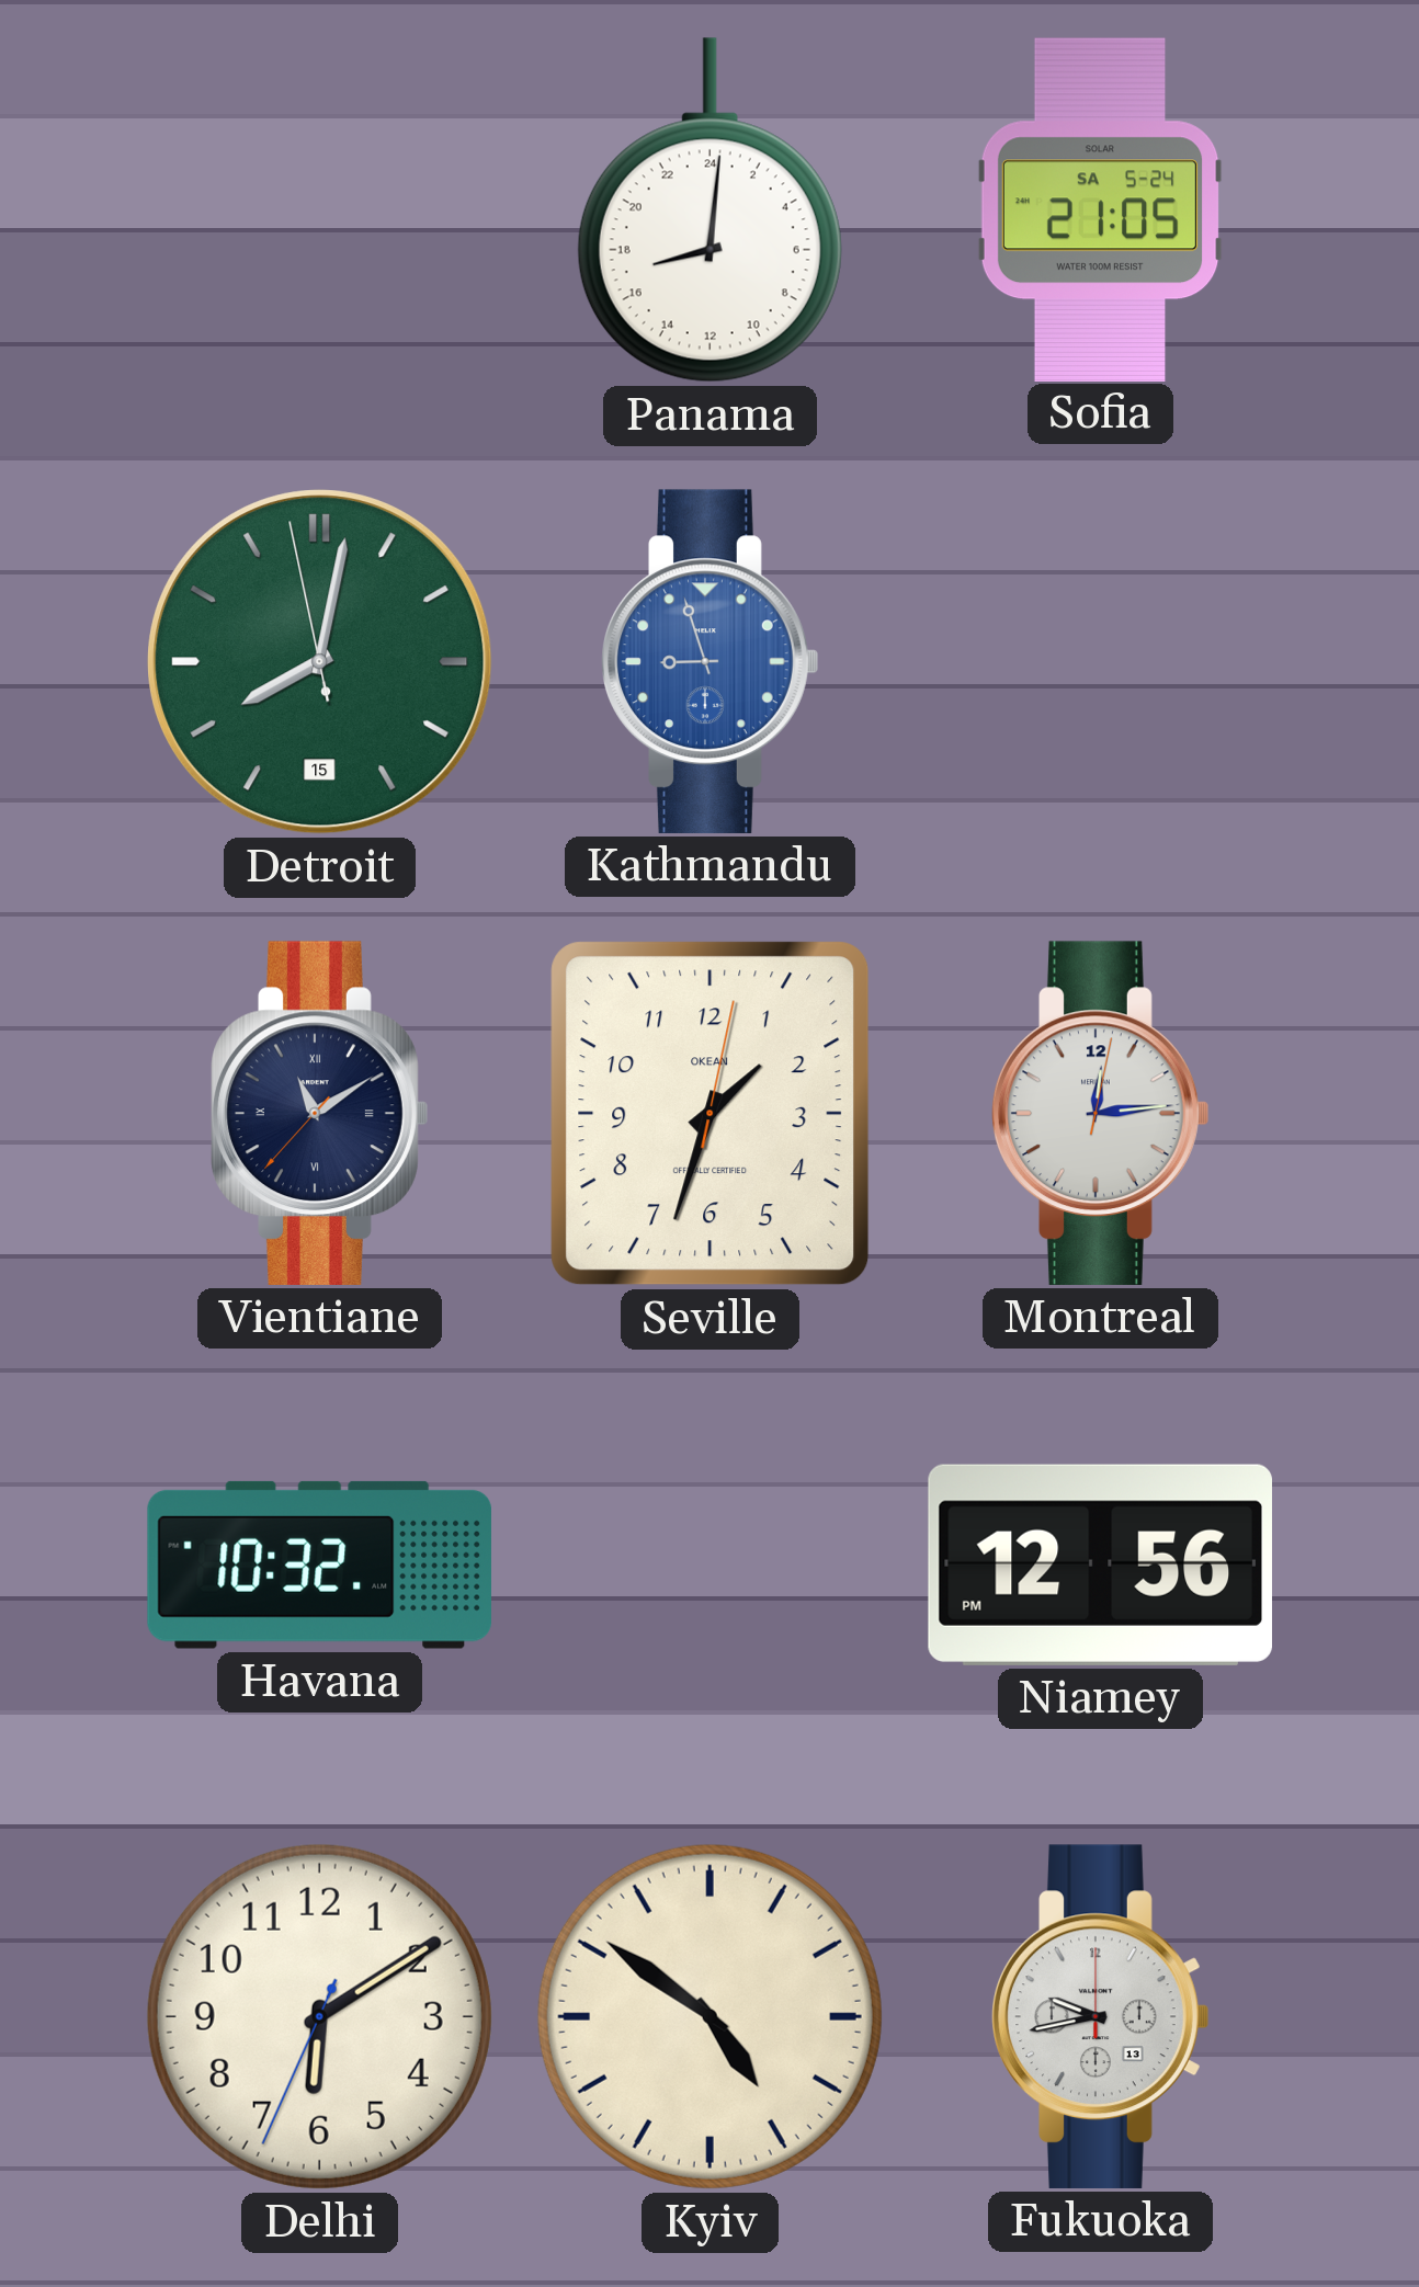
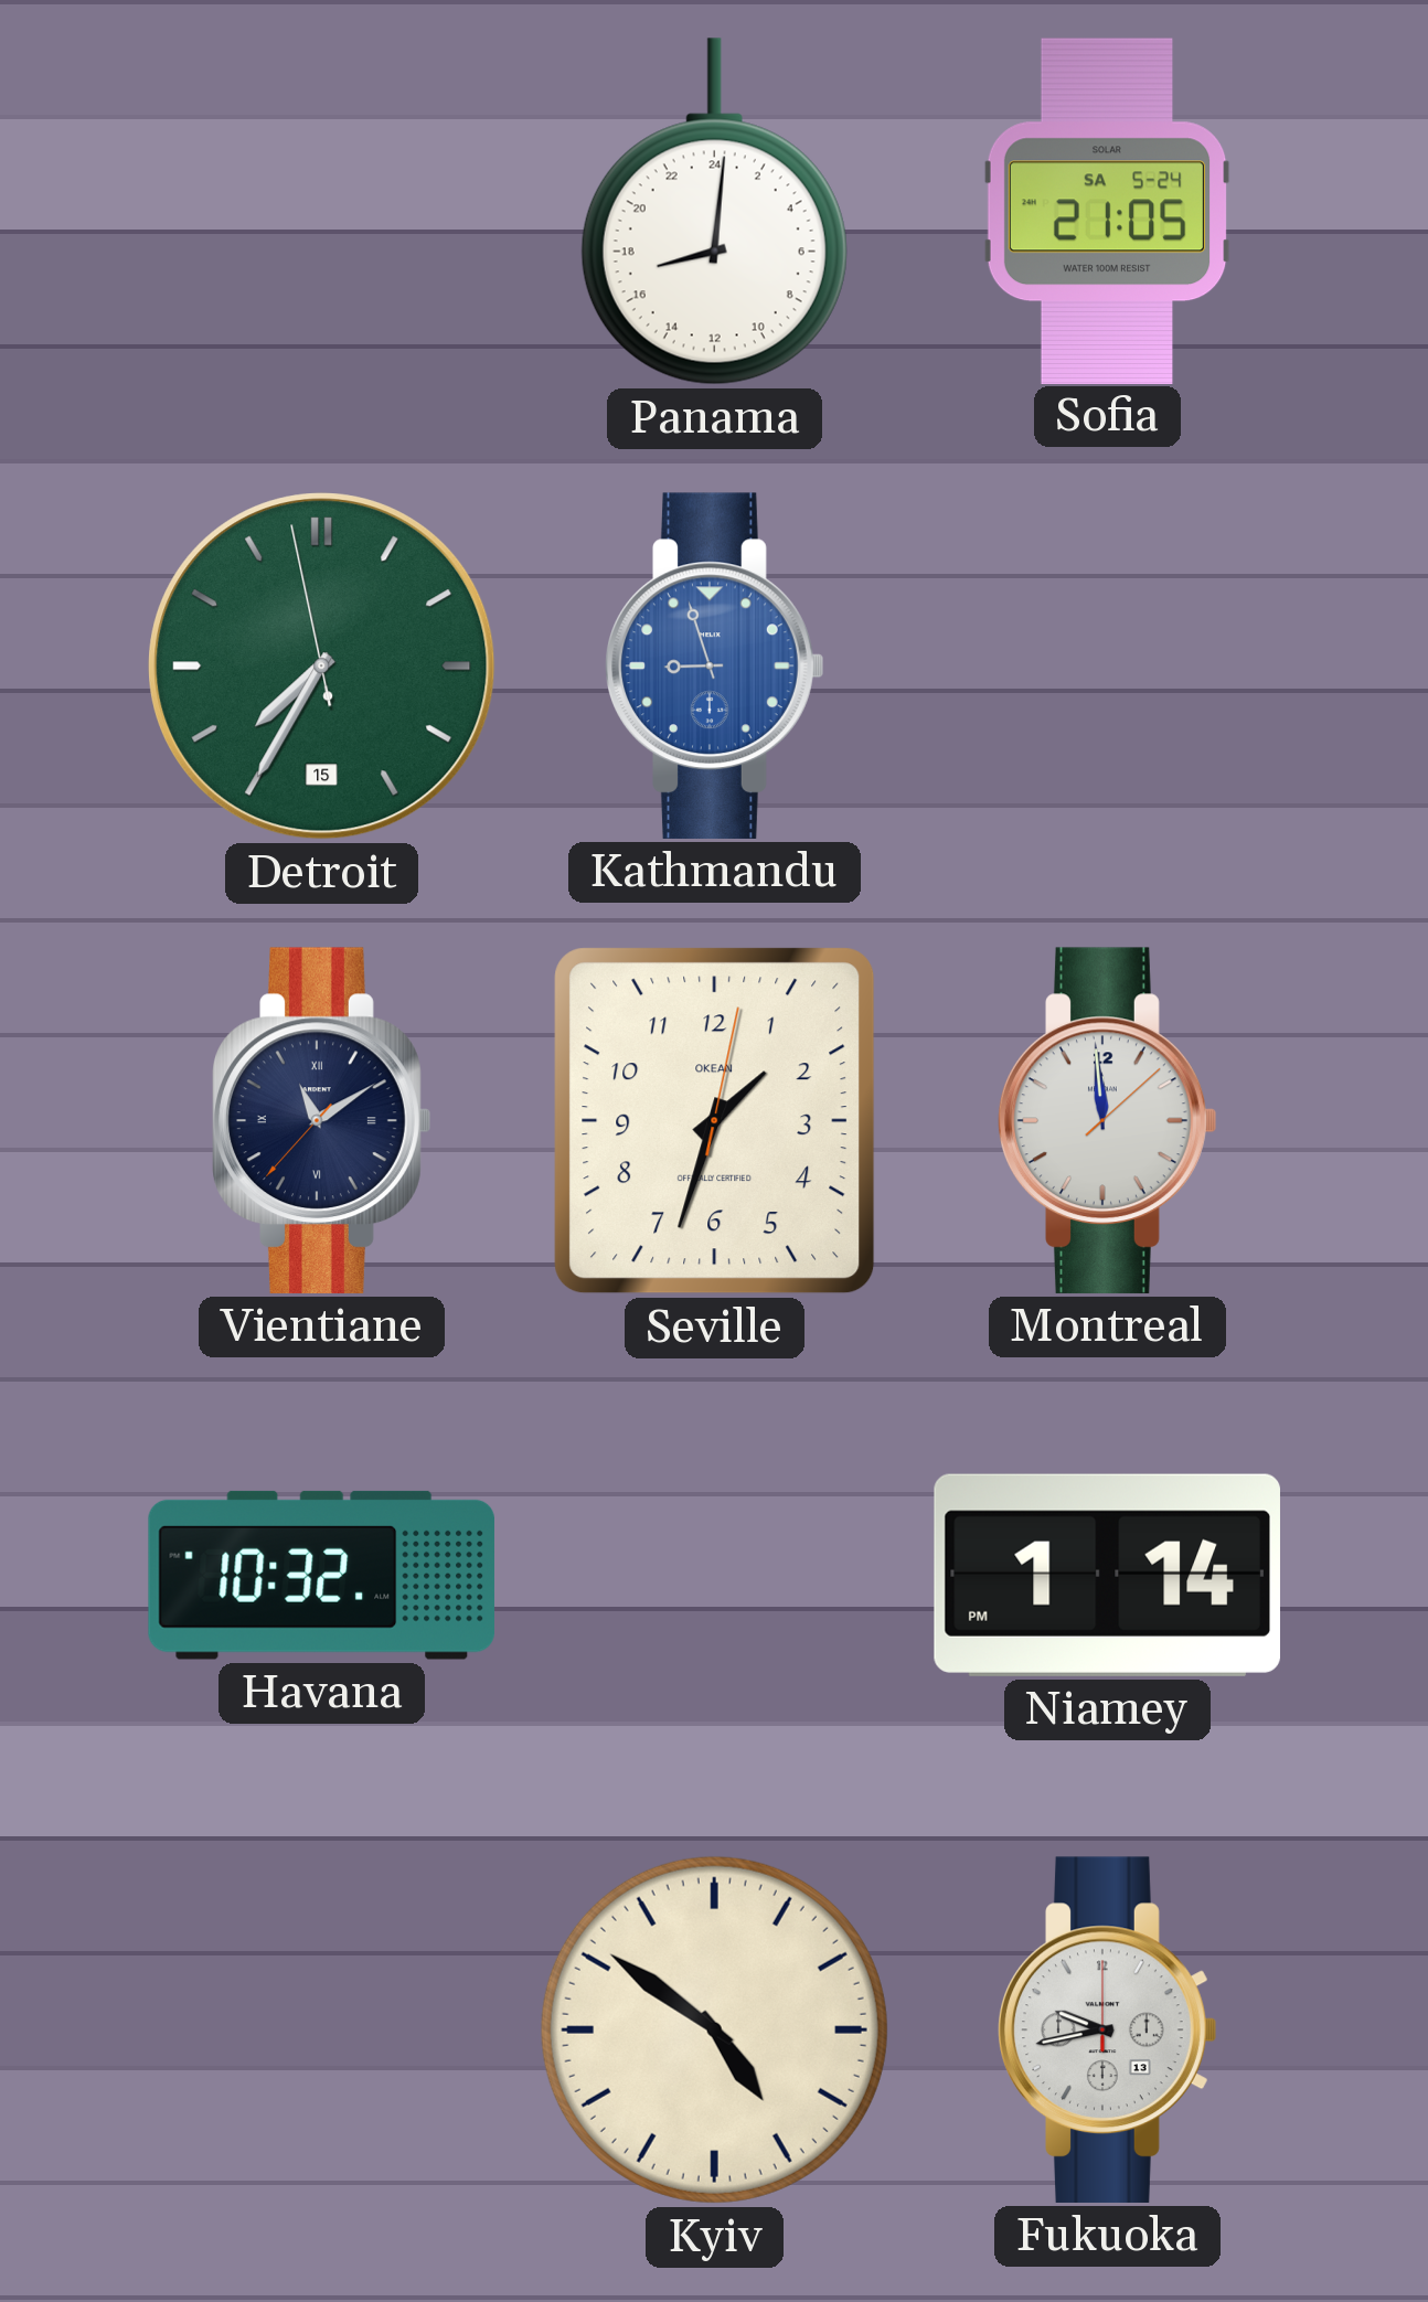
Detroit: 8:01 -> 7:34
Montreal: 12:14 -> 11:59
Niamey: 12:56 -> 1:14
Delhi: 6:09 -> none
